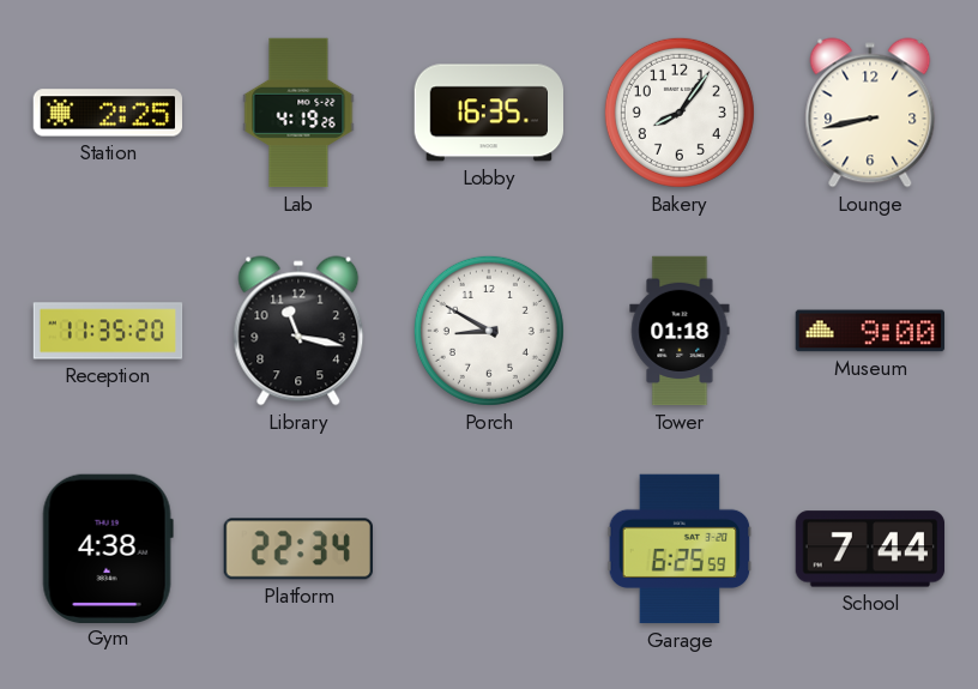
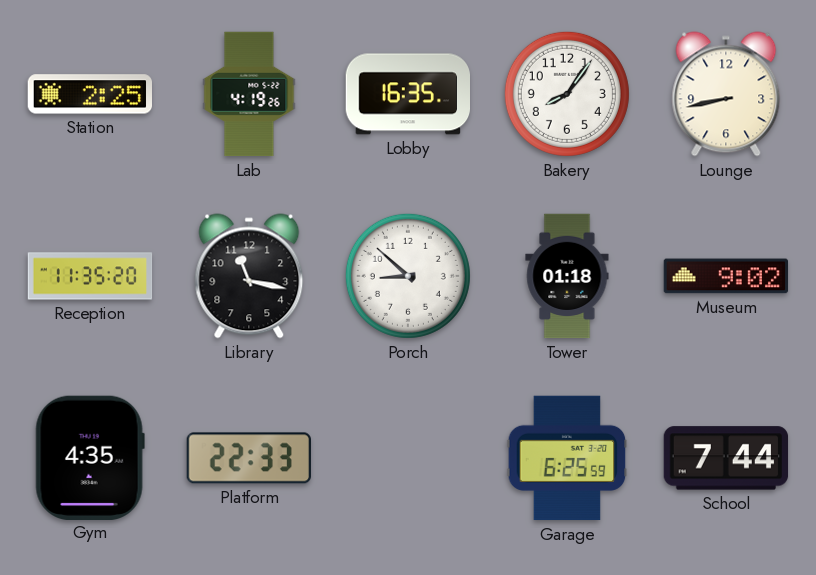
Porch: 8:50 -> 8:52
Museum: 9:00 -> 9:02
Gym: 4:38 -> 4:35
Platform: 22:34 -> 22:33
